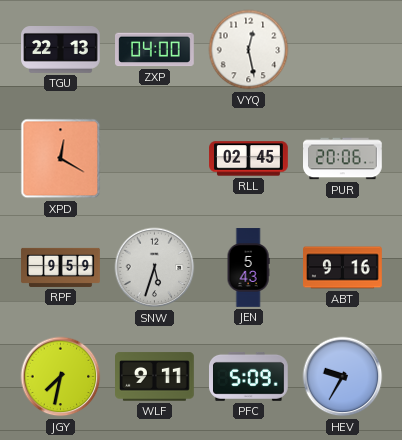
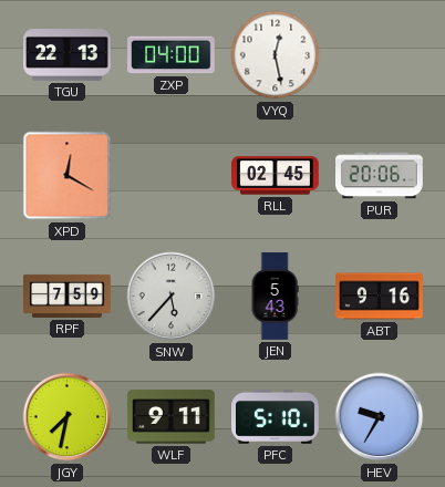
RPF: 9:59 -> 7:59
SNW: 5:33 -> 5:37
PFC: 5:09 -> 5:10
